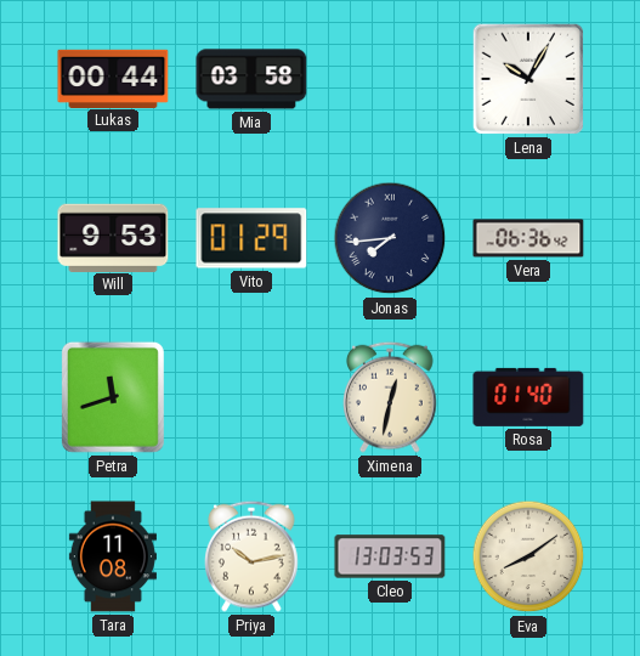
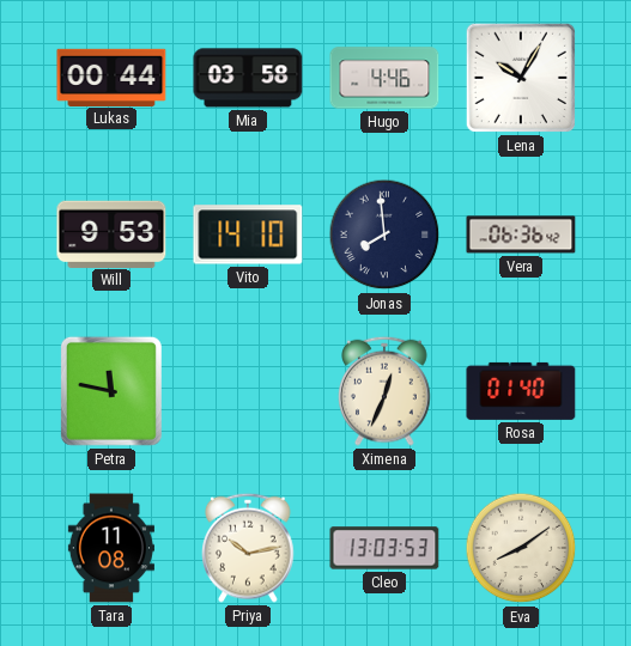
Hugo: none -> 4:46
Vito: 01:29 -> 14:10
Jonas: 7:44 -> 7:59
Petra: 11:42 -> 11:47
Ximena: 12:32 -> 12:34
